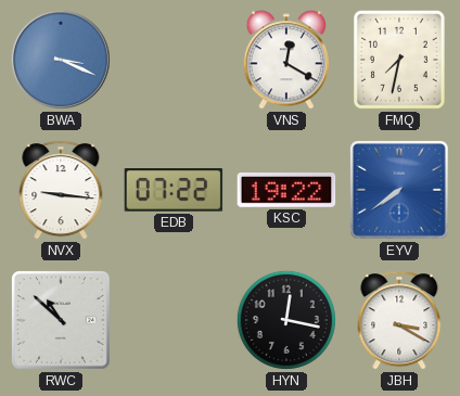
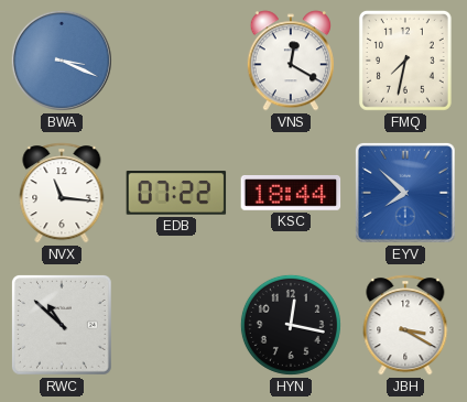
NVX: 9:16 -> 11:16
KSC: 19:22 -> 18:44
EYV: 7:39 -> 7:52
